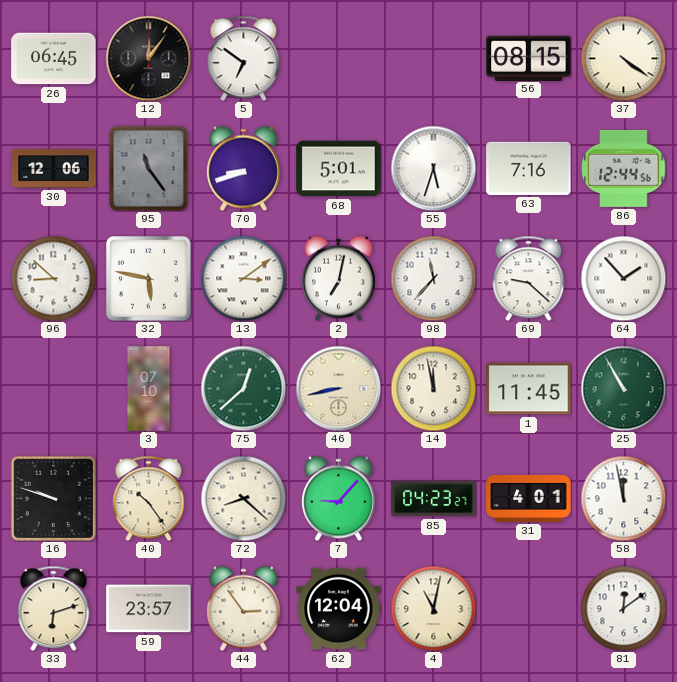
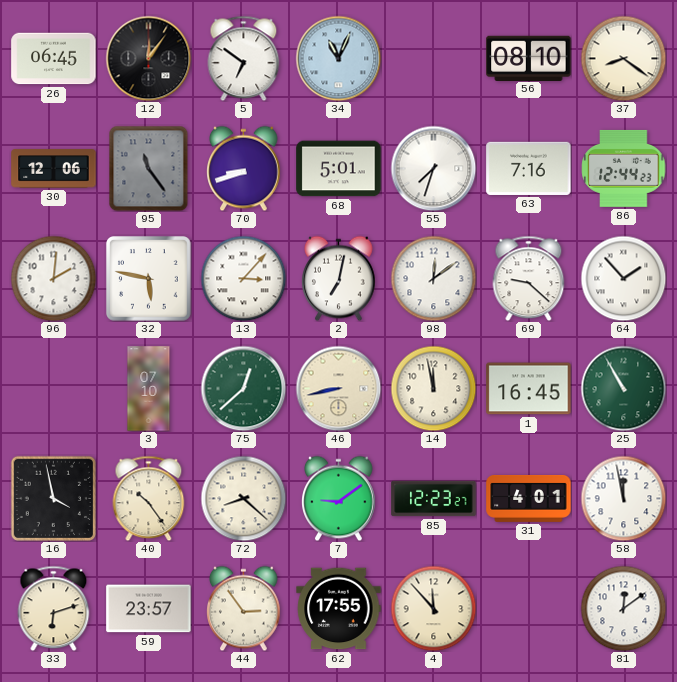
34: none -> 11:04
56: 08:15 -> 08:10
37: 4:21 -> 8:21
55: 5:33 -> 7:33
86: 12:44:56 -> 12:44:23
96: 8:52 -> 2:01
13: 3:09 -> 3:07
98: 11:37 -> 12:09
1: 11:45 -> 16:45
16: 9:48 -> 3:58
7: 9:07 -> 9:09
85: 04:23 -> 12:23
62: 12:04 -> 17:55
4: 11:02 -> 11:53
